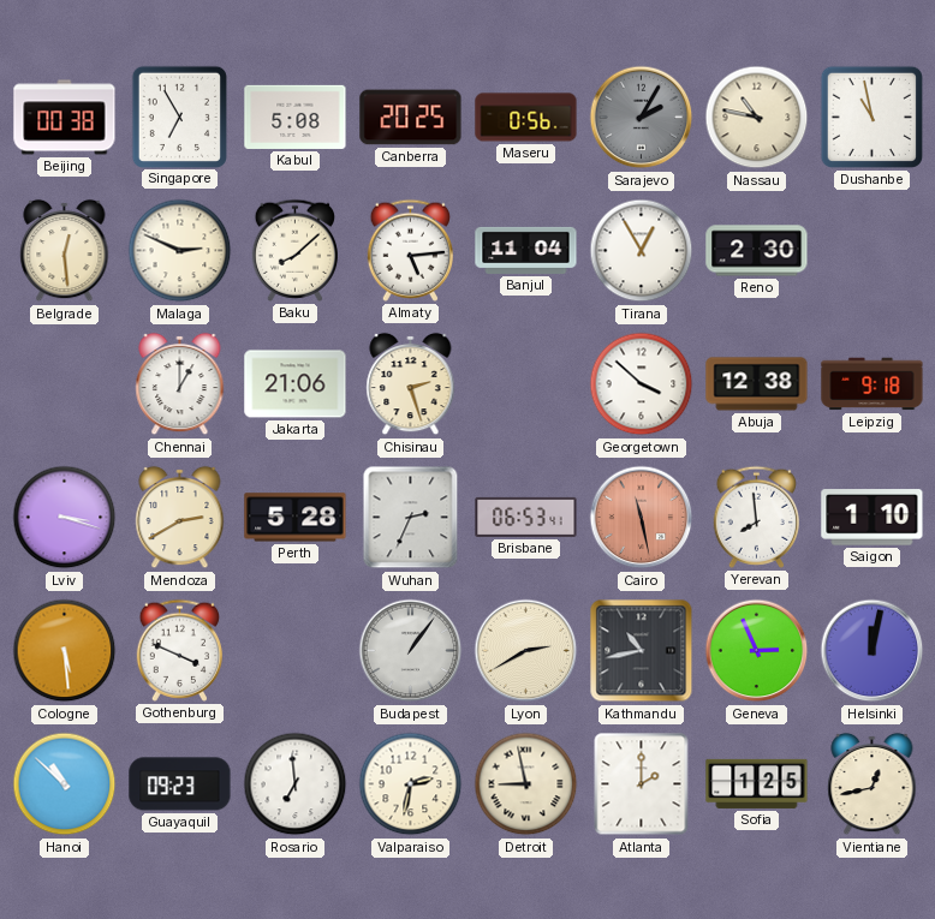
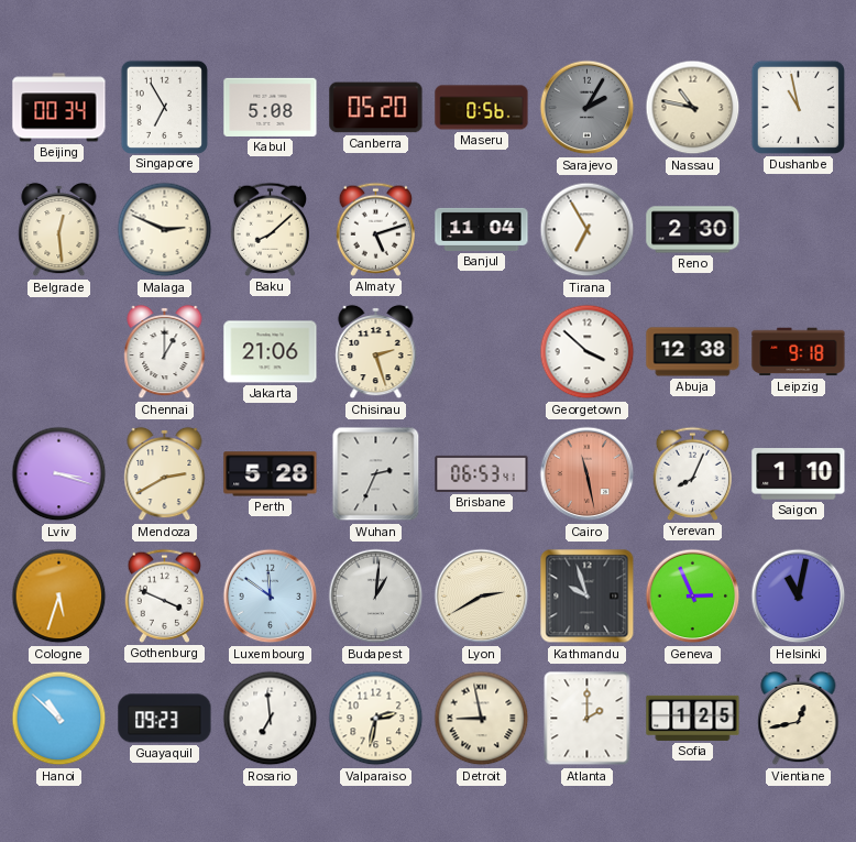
Beijing: 00:38 -> 00:34
Canberra: 20:25 -> 05:20
Almaty: 5:14 -> 5:12
Tirana: 12:55 -> 6:55
Yerevan: 7:59 -> 8:04
Cologne: 5:29 -> 5:33
Luxembourg: none -> 11:51
Budapest: 1:06 -> 1:01
Kathmandu: 10:43 -> 9:57
Helsinki: 12:02 -> 11:02
